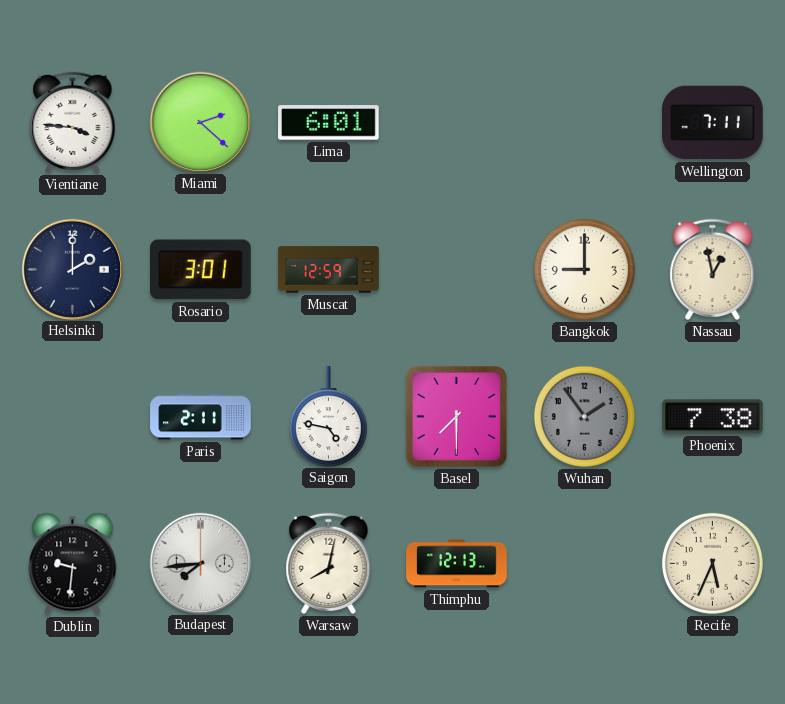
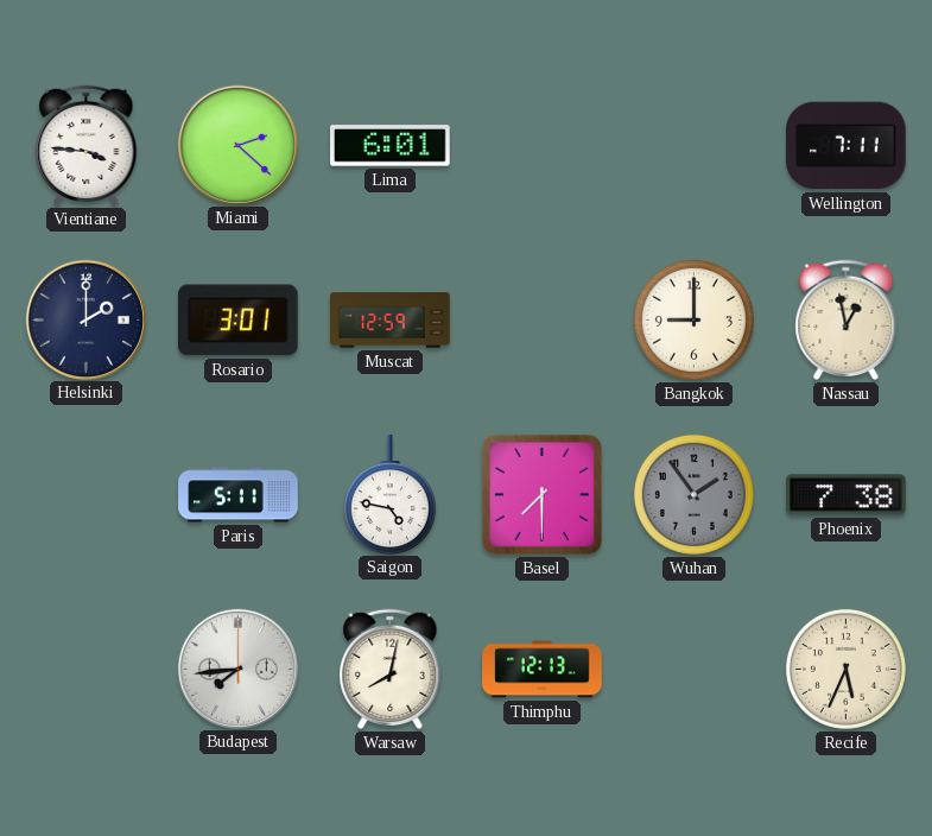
Paris: 2:11 -> 5:11
Dublin: 9:31 -> none
